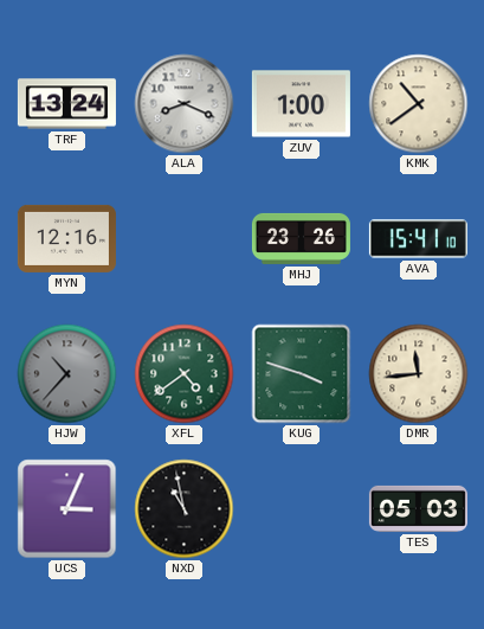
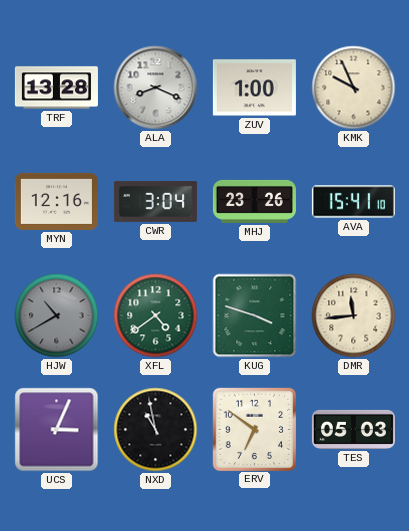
TRF: 13:24 -> 13:28
KMK: 10:39 -> 9:56
CWR: none -> 3:04
HJW: 10:37 -> 10:40
ERV: none -> 6:51
